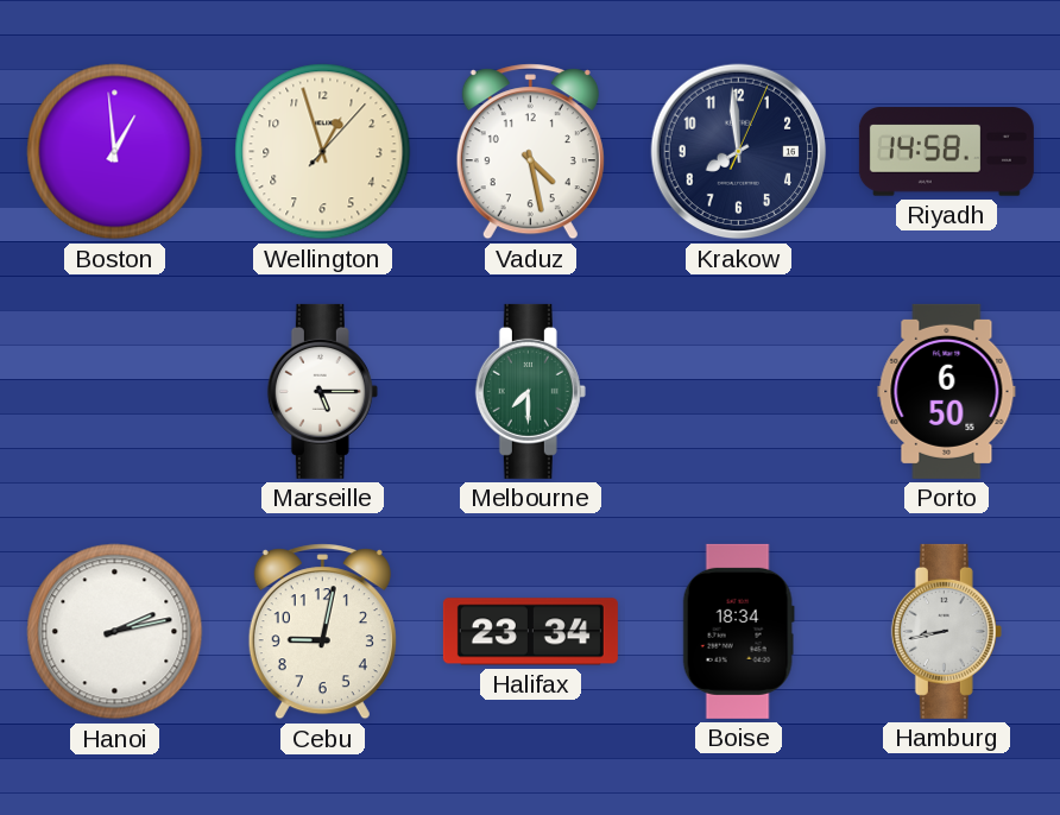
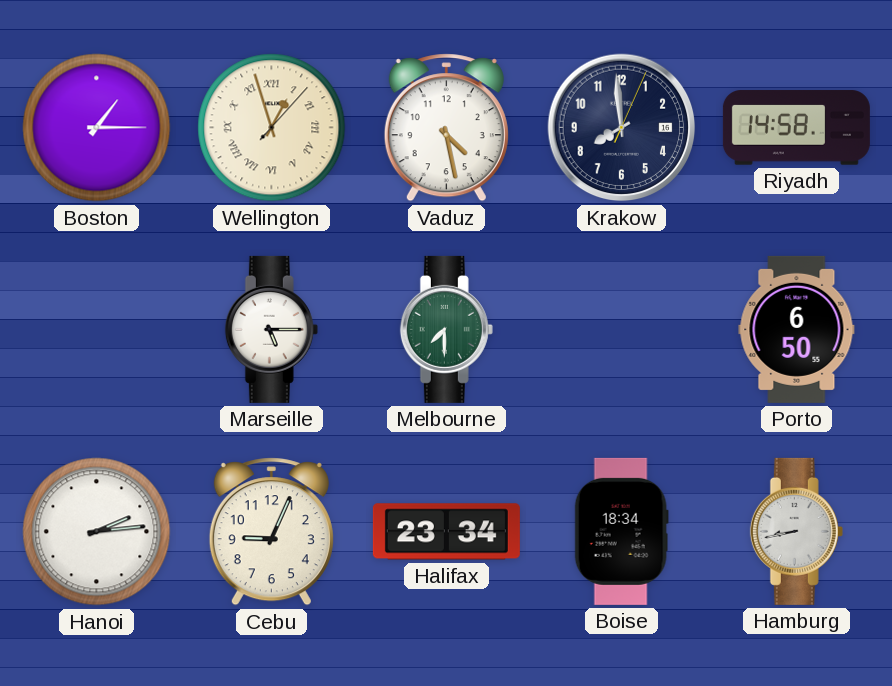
Boston: 12:59 -> 1:15
Wellington numerals: Arabic -> Roman
Hanoi: 2:13 -> 2:14
Cebu: 9:02 -> 9:04
